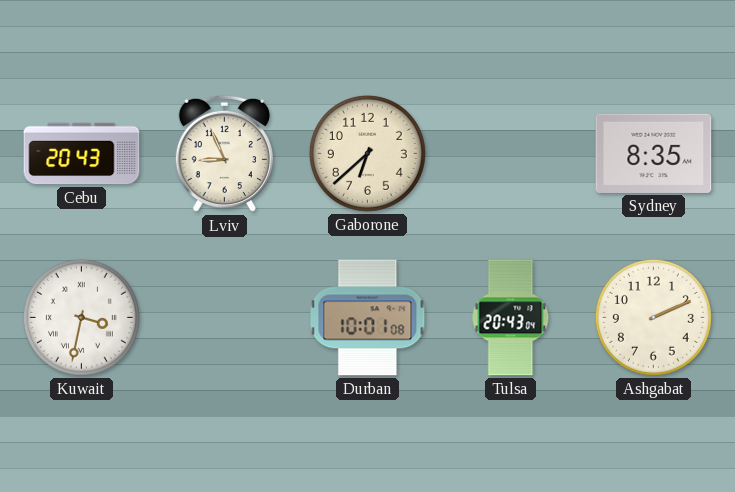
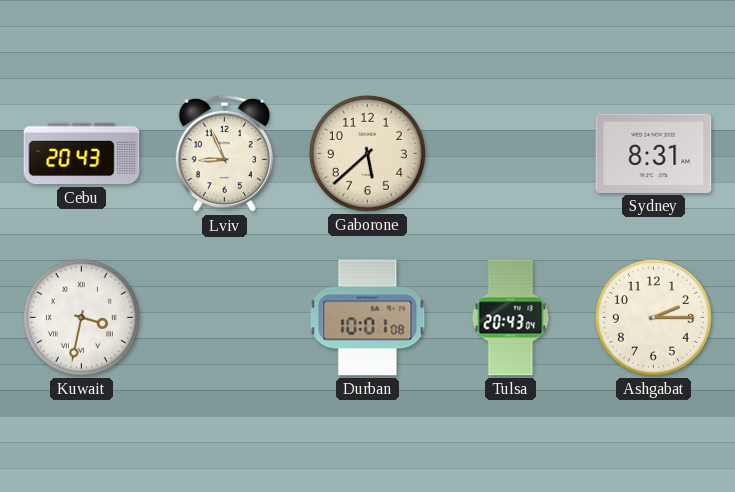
Gaborone: 6:38 -> 5:38
Sydney: 8:35 -> 8:31
Ashgabat: 2:11 -> 2:15
